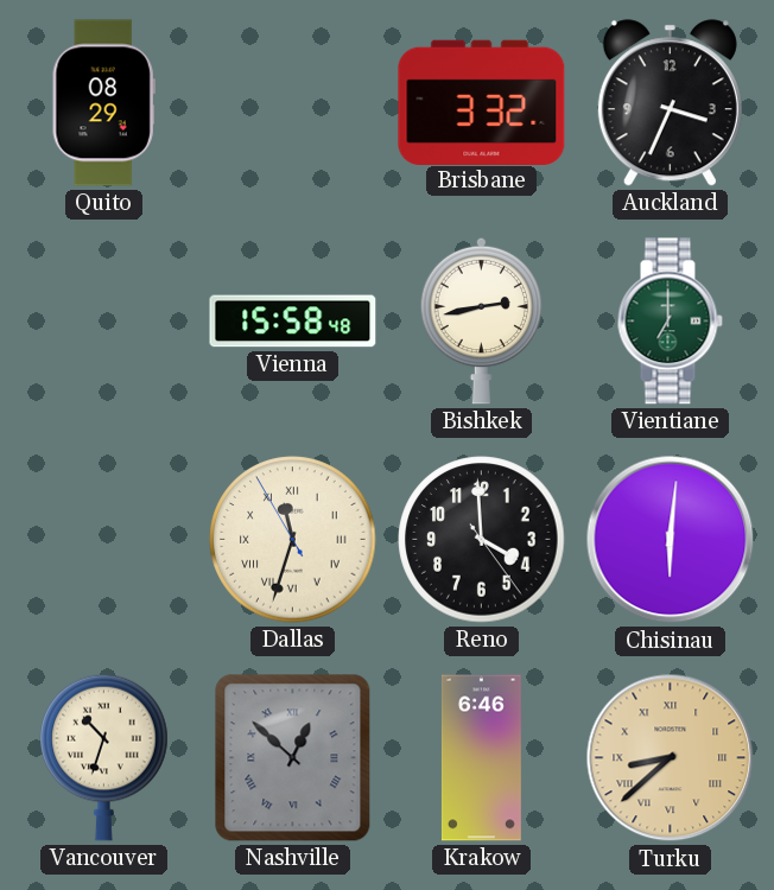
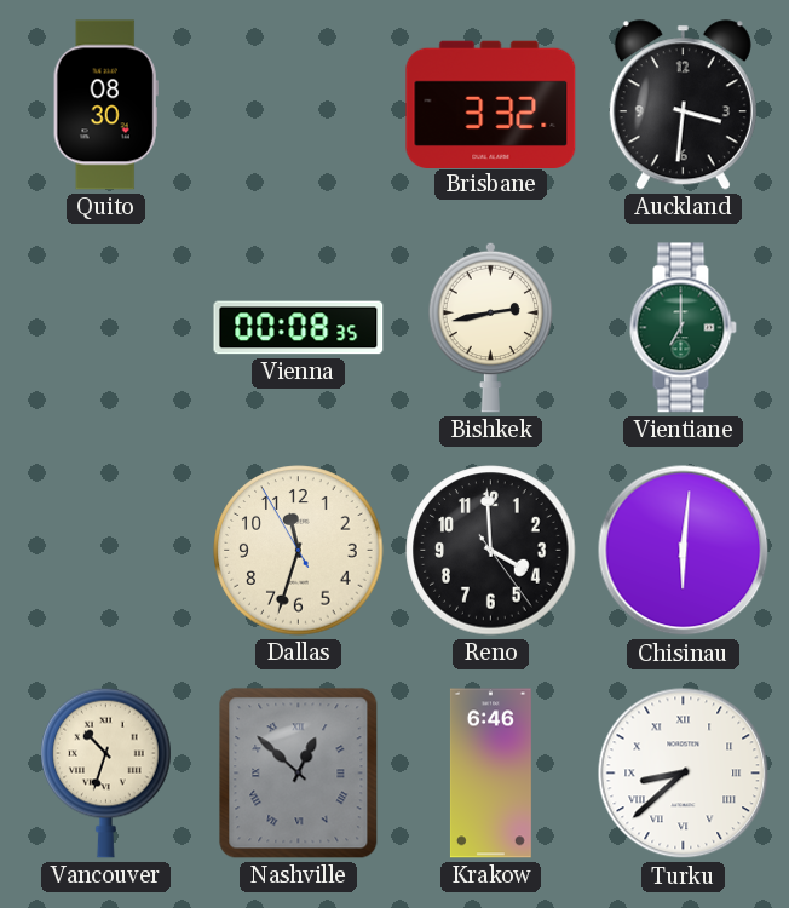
Quito: 08:29 -> 08:30
Auckland: 3:34 -> 3:31
Vienna: 15:58 -> 00:08
Dallas numerals: Roman -> Arabic
Turku dial: champagne -> white
